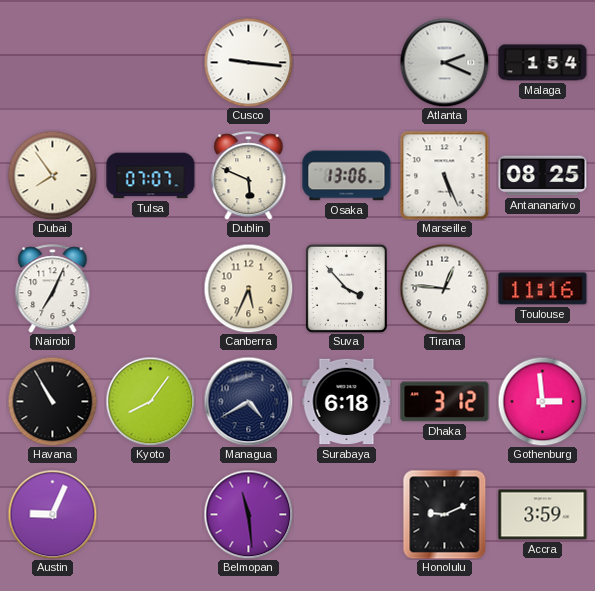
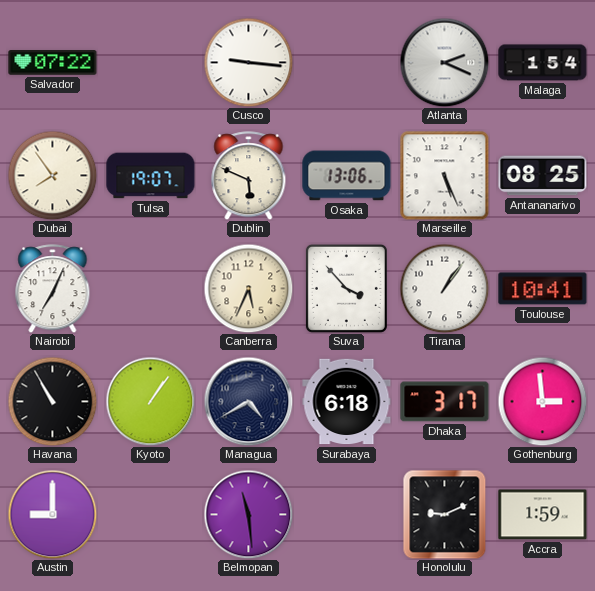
Salvador: none -> 07:22
Tulsa: 07:07 -> 19:07
Tirana: 12:46 -> 1:06
Toulouse: 11:16 -> 10:41
Kyoto: 8:06 -> 1:06
Dhaka: 3:12 -> 3:17
Austin: 9:04 -> 9:00
Accra: 3:59 -> 1:59
